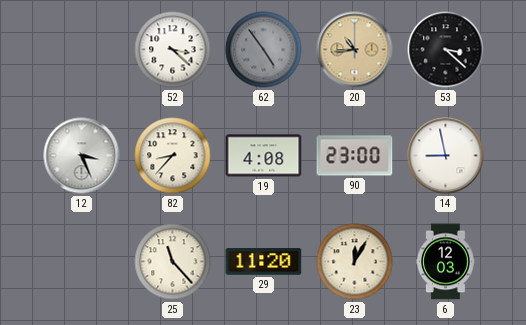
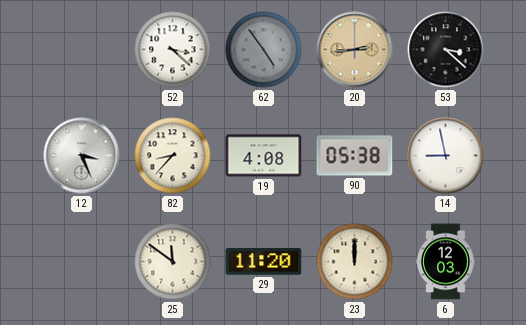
20: 10:44 -> 2:44
90: 23:00 -> 05:38
25: 11:23 -> 11:51
23: 12:05 -> 12:00
